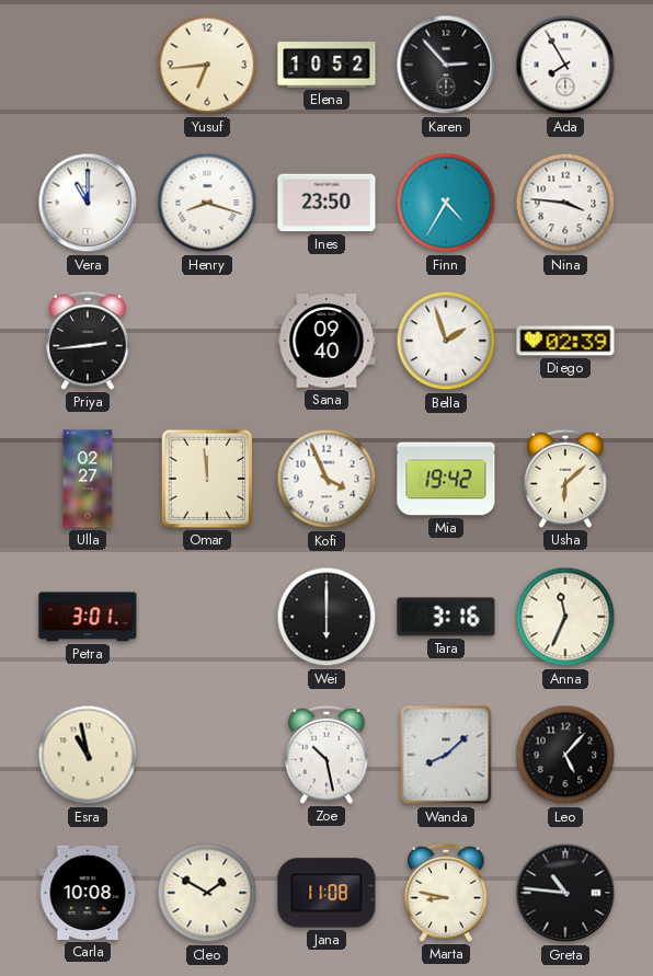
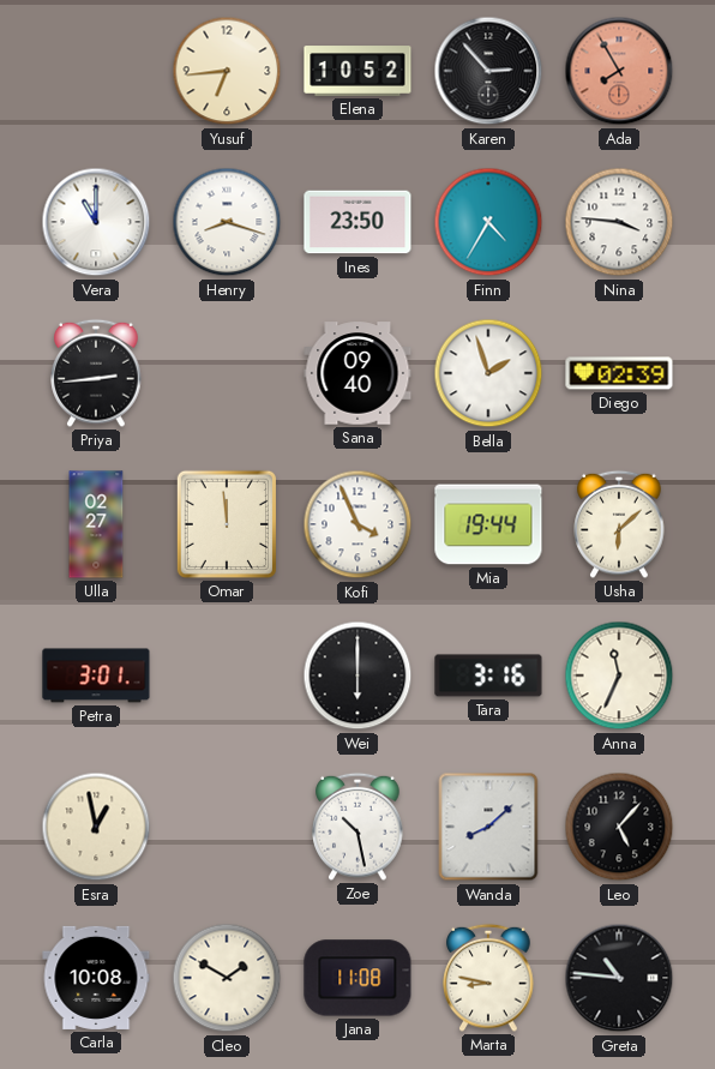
Ada dial: white -> salmon
Mia: 19:42 -> 19:44
Esra: 10:58 -> 12:58
